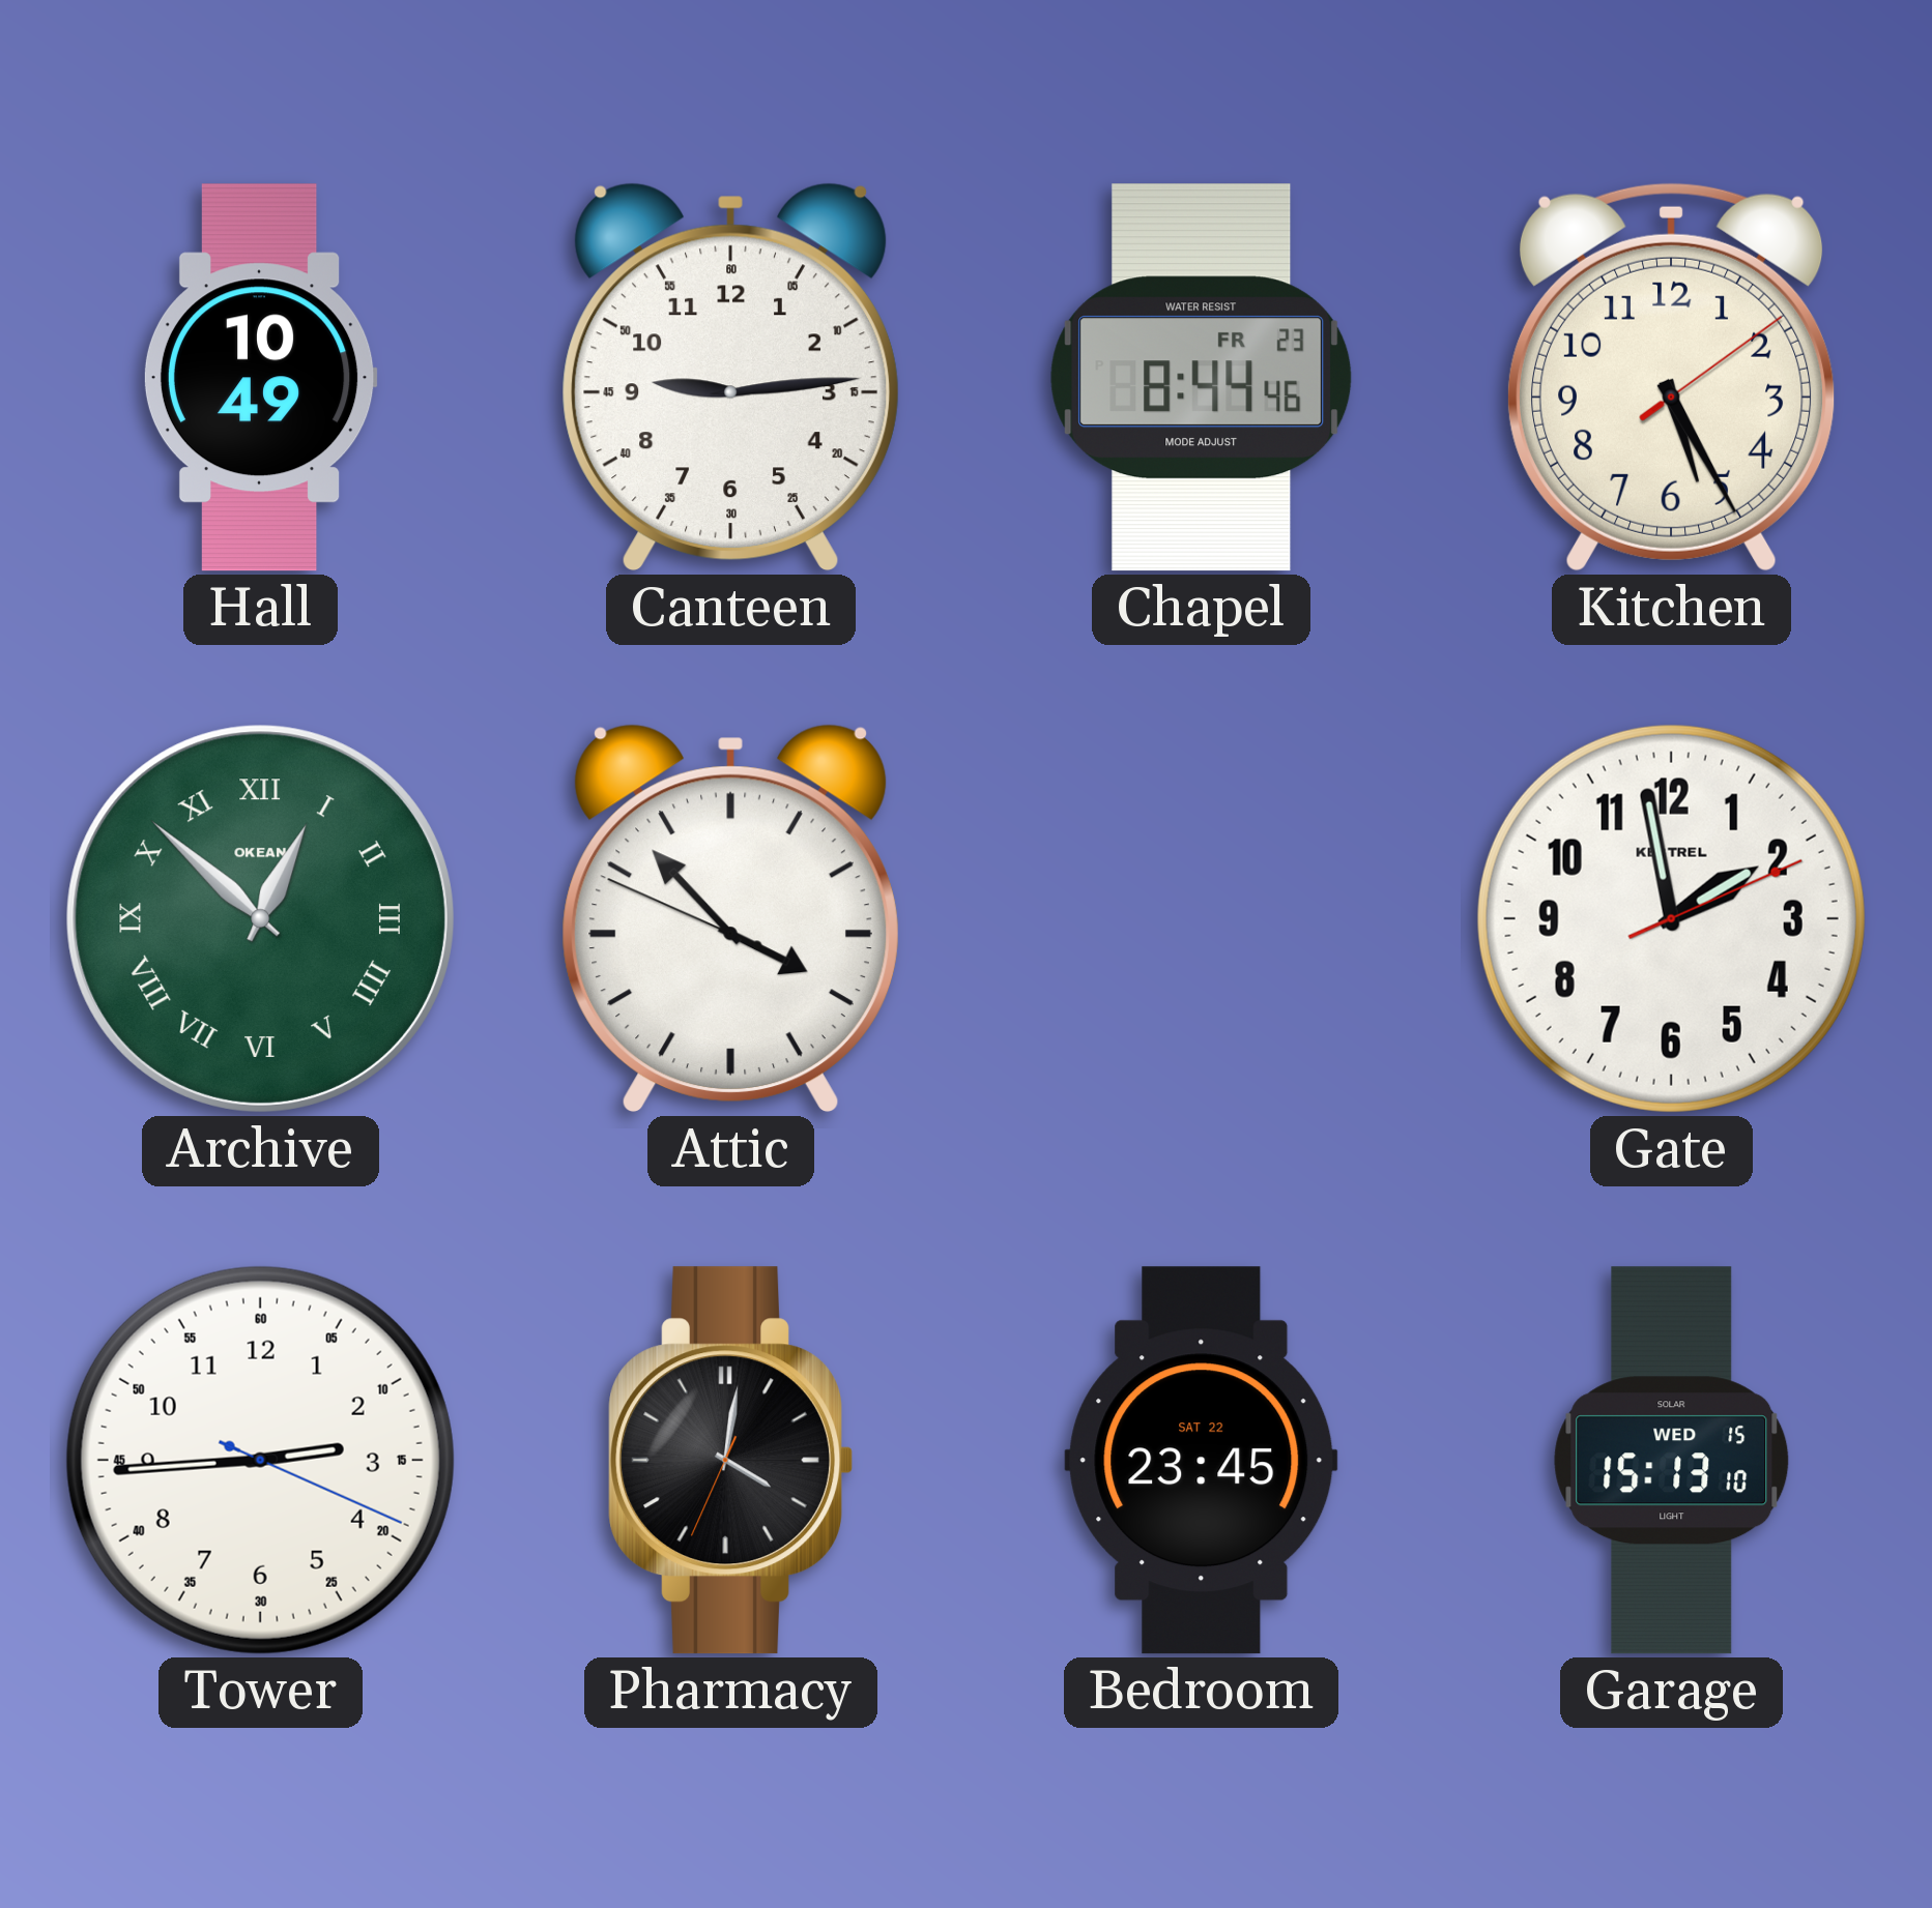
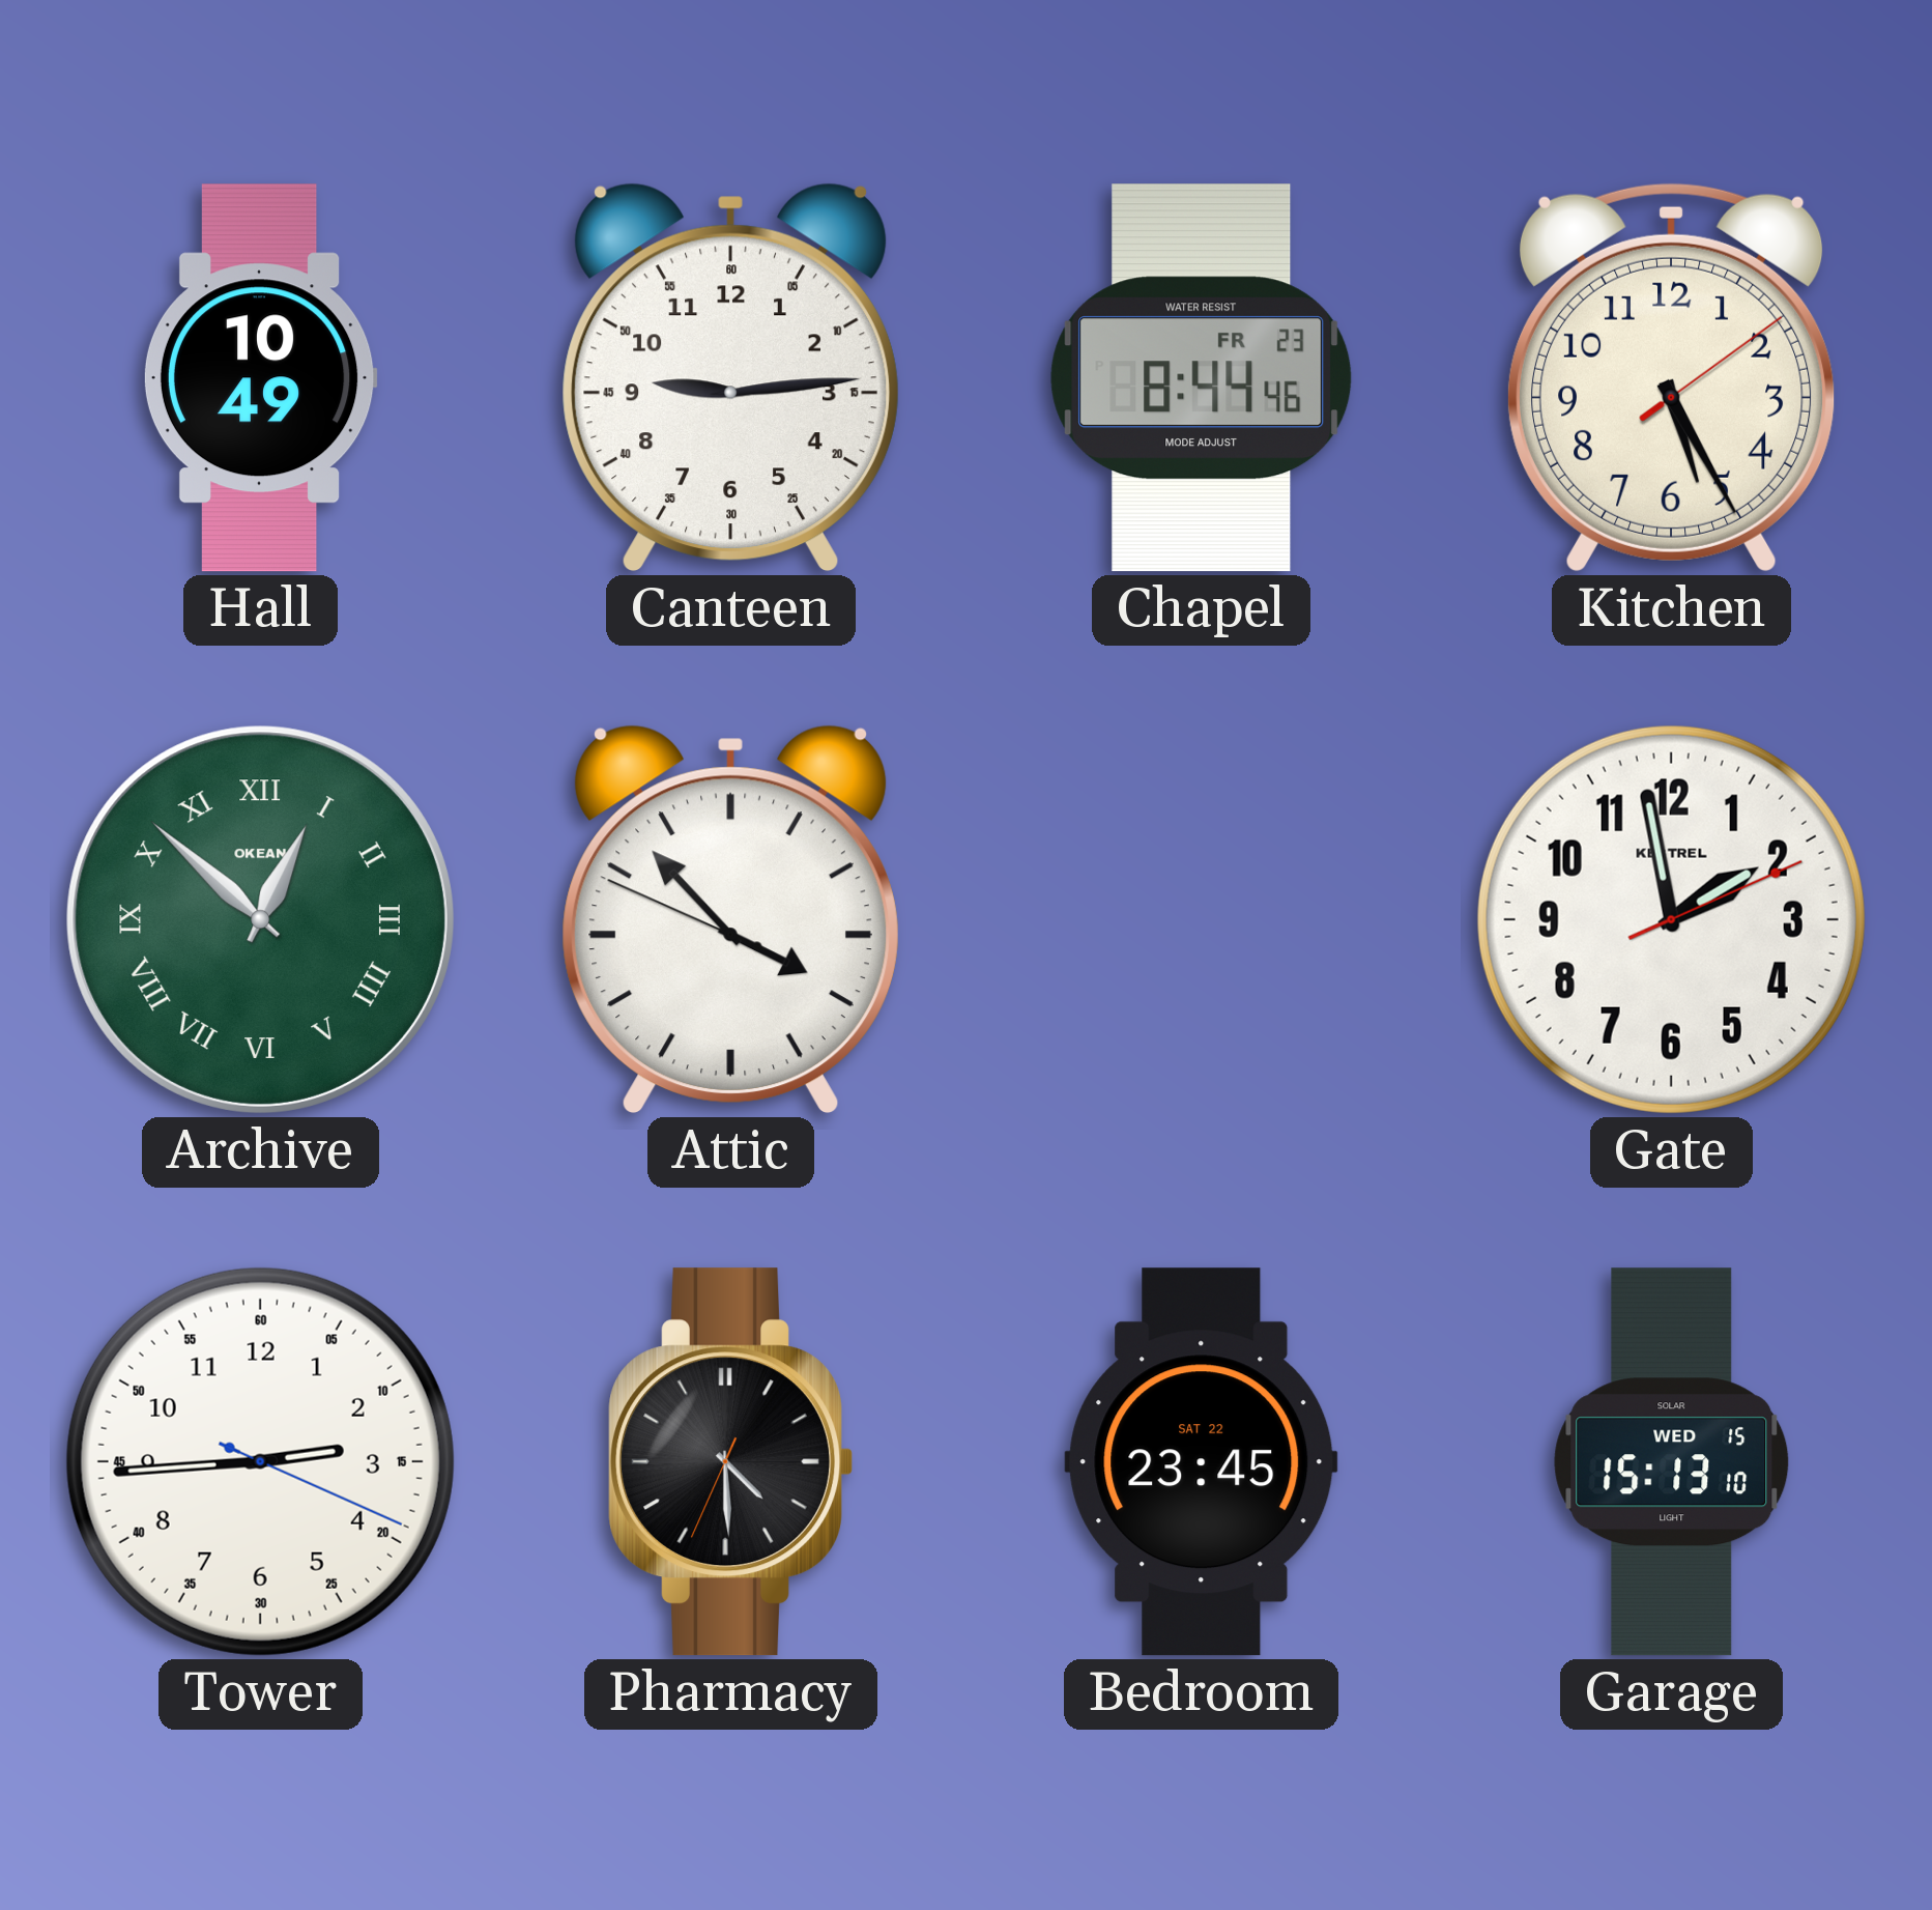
Pharmacy: 4:01 -> 4:29
